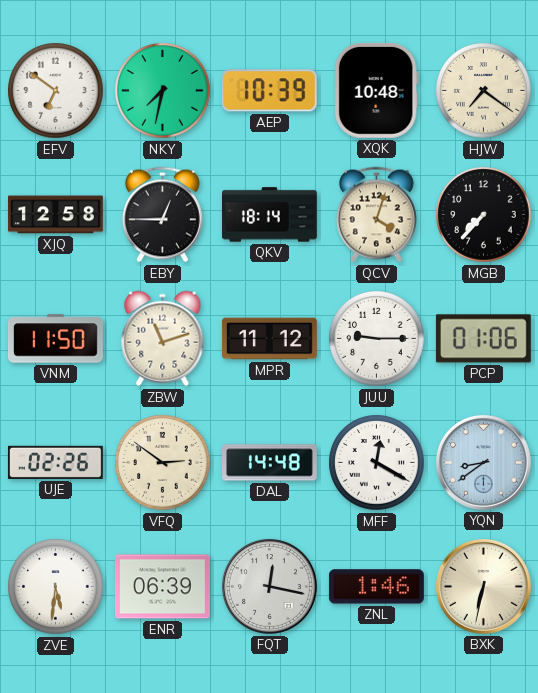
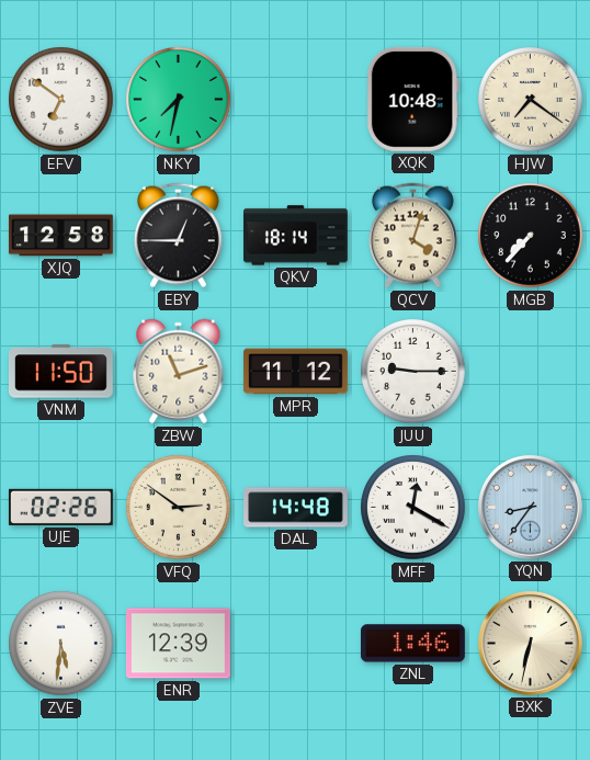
AEP: 10:39 -> none
PCP: 01:06 -> none
YQN: 8:39 -> 8:36
ENR: 06:39 -> 12:39
FQT: 12:17 -> none
